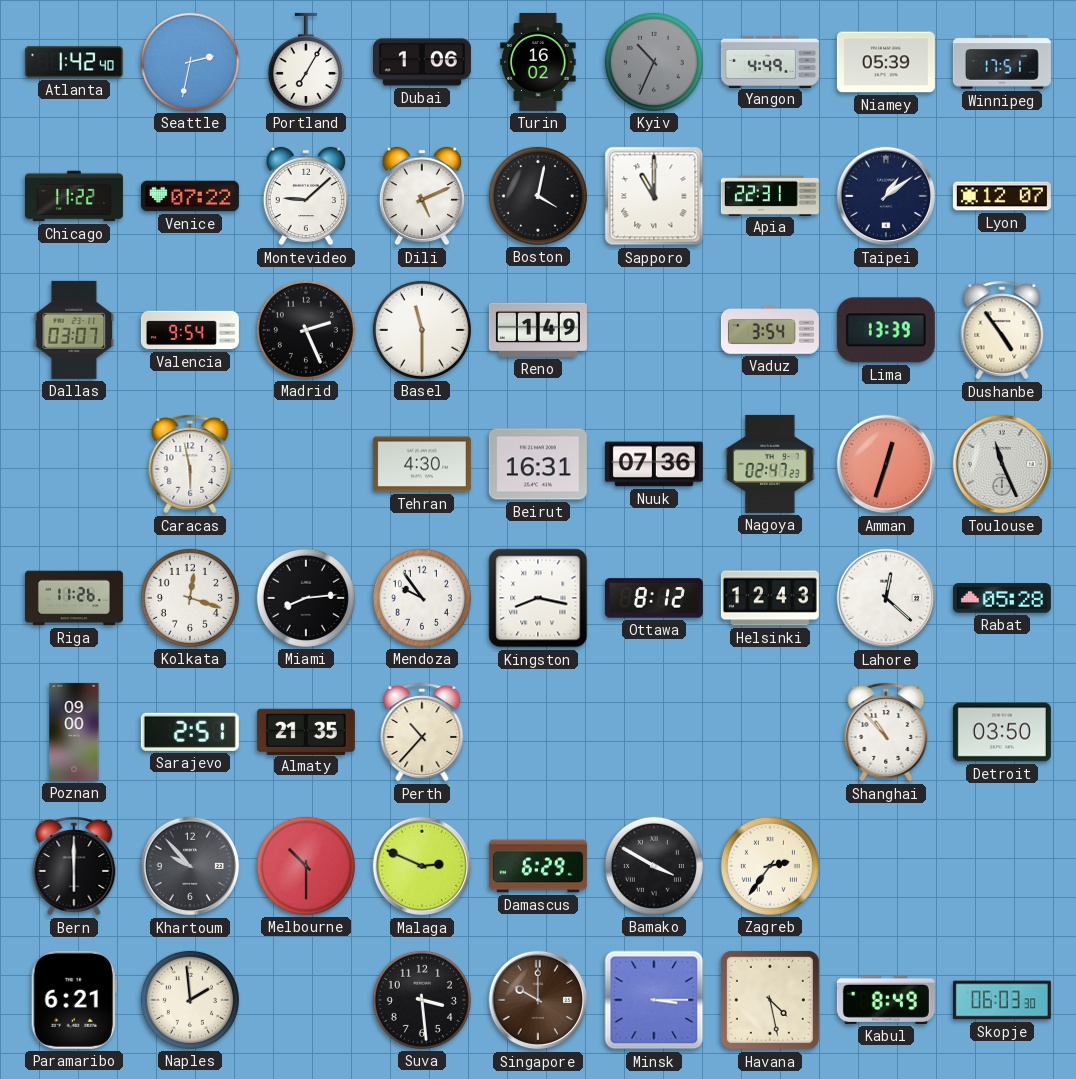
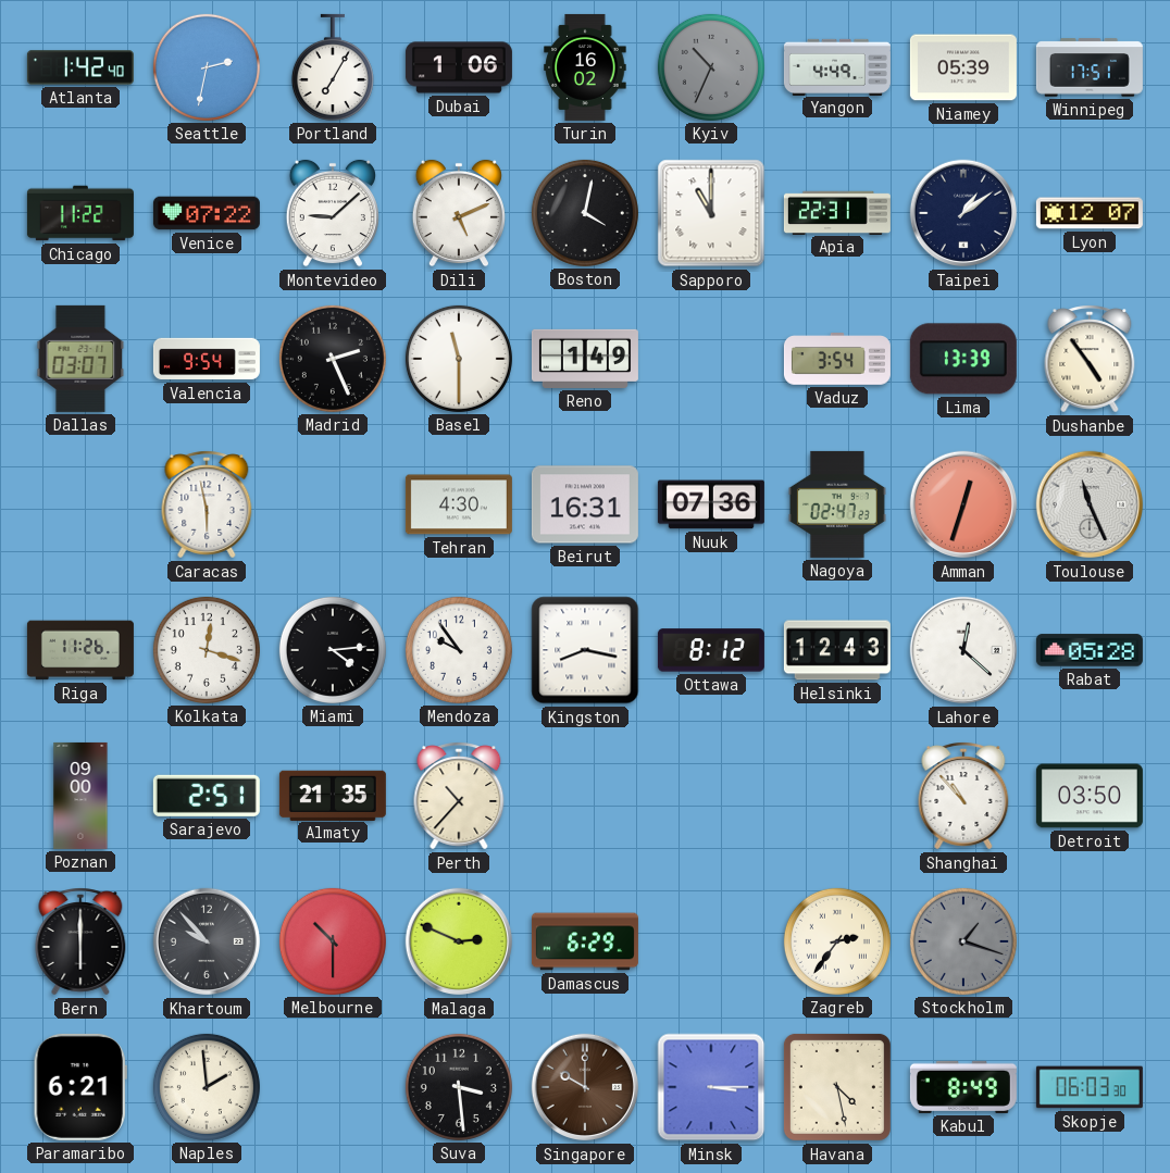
Miami: 8:14 -> 4:14
Bamako: 3:50 -> none
Stockholm: none -> 1:18
